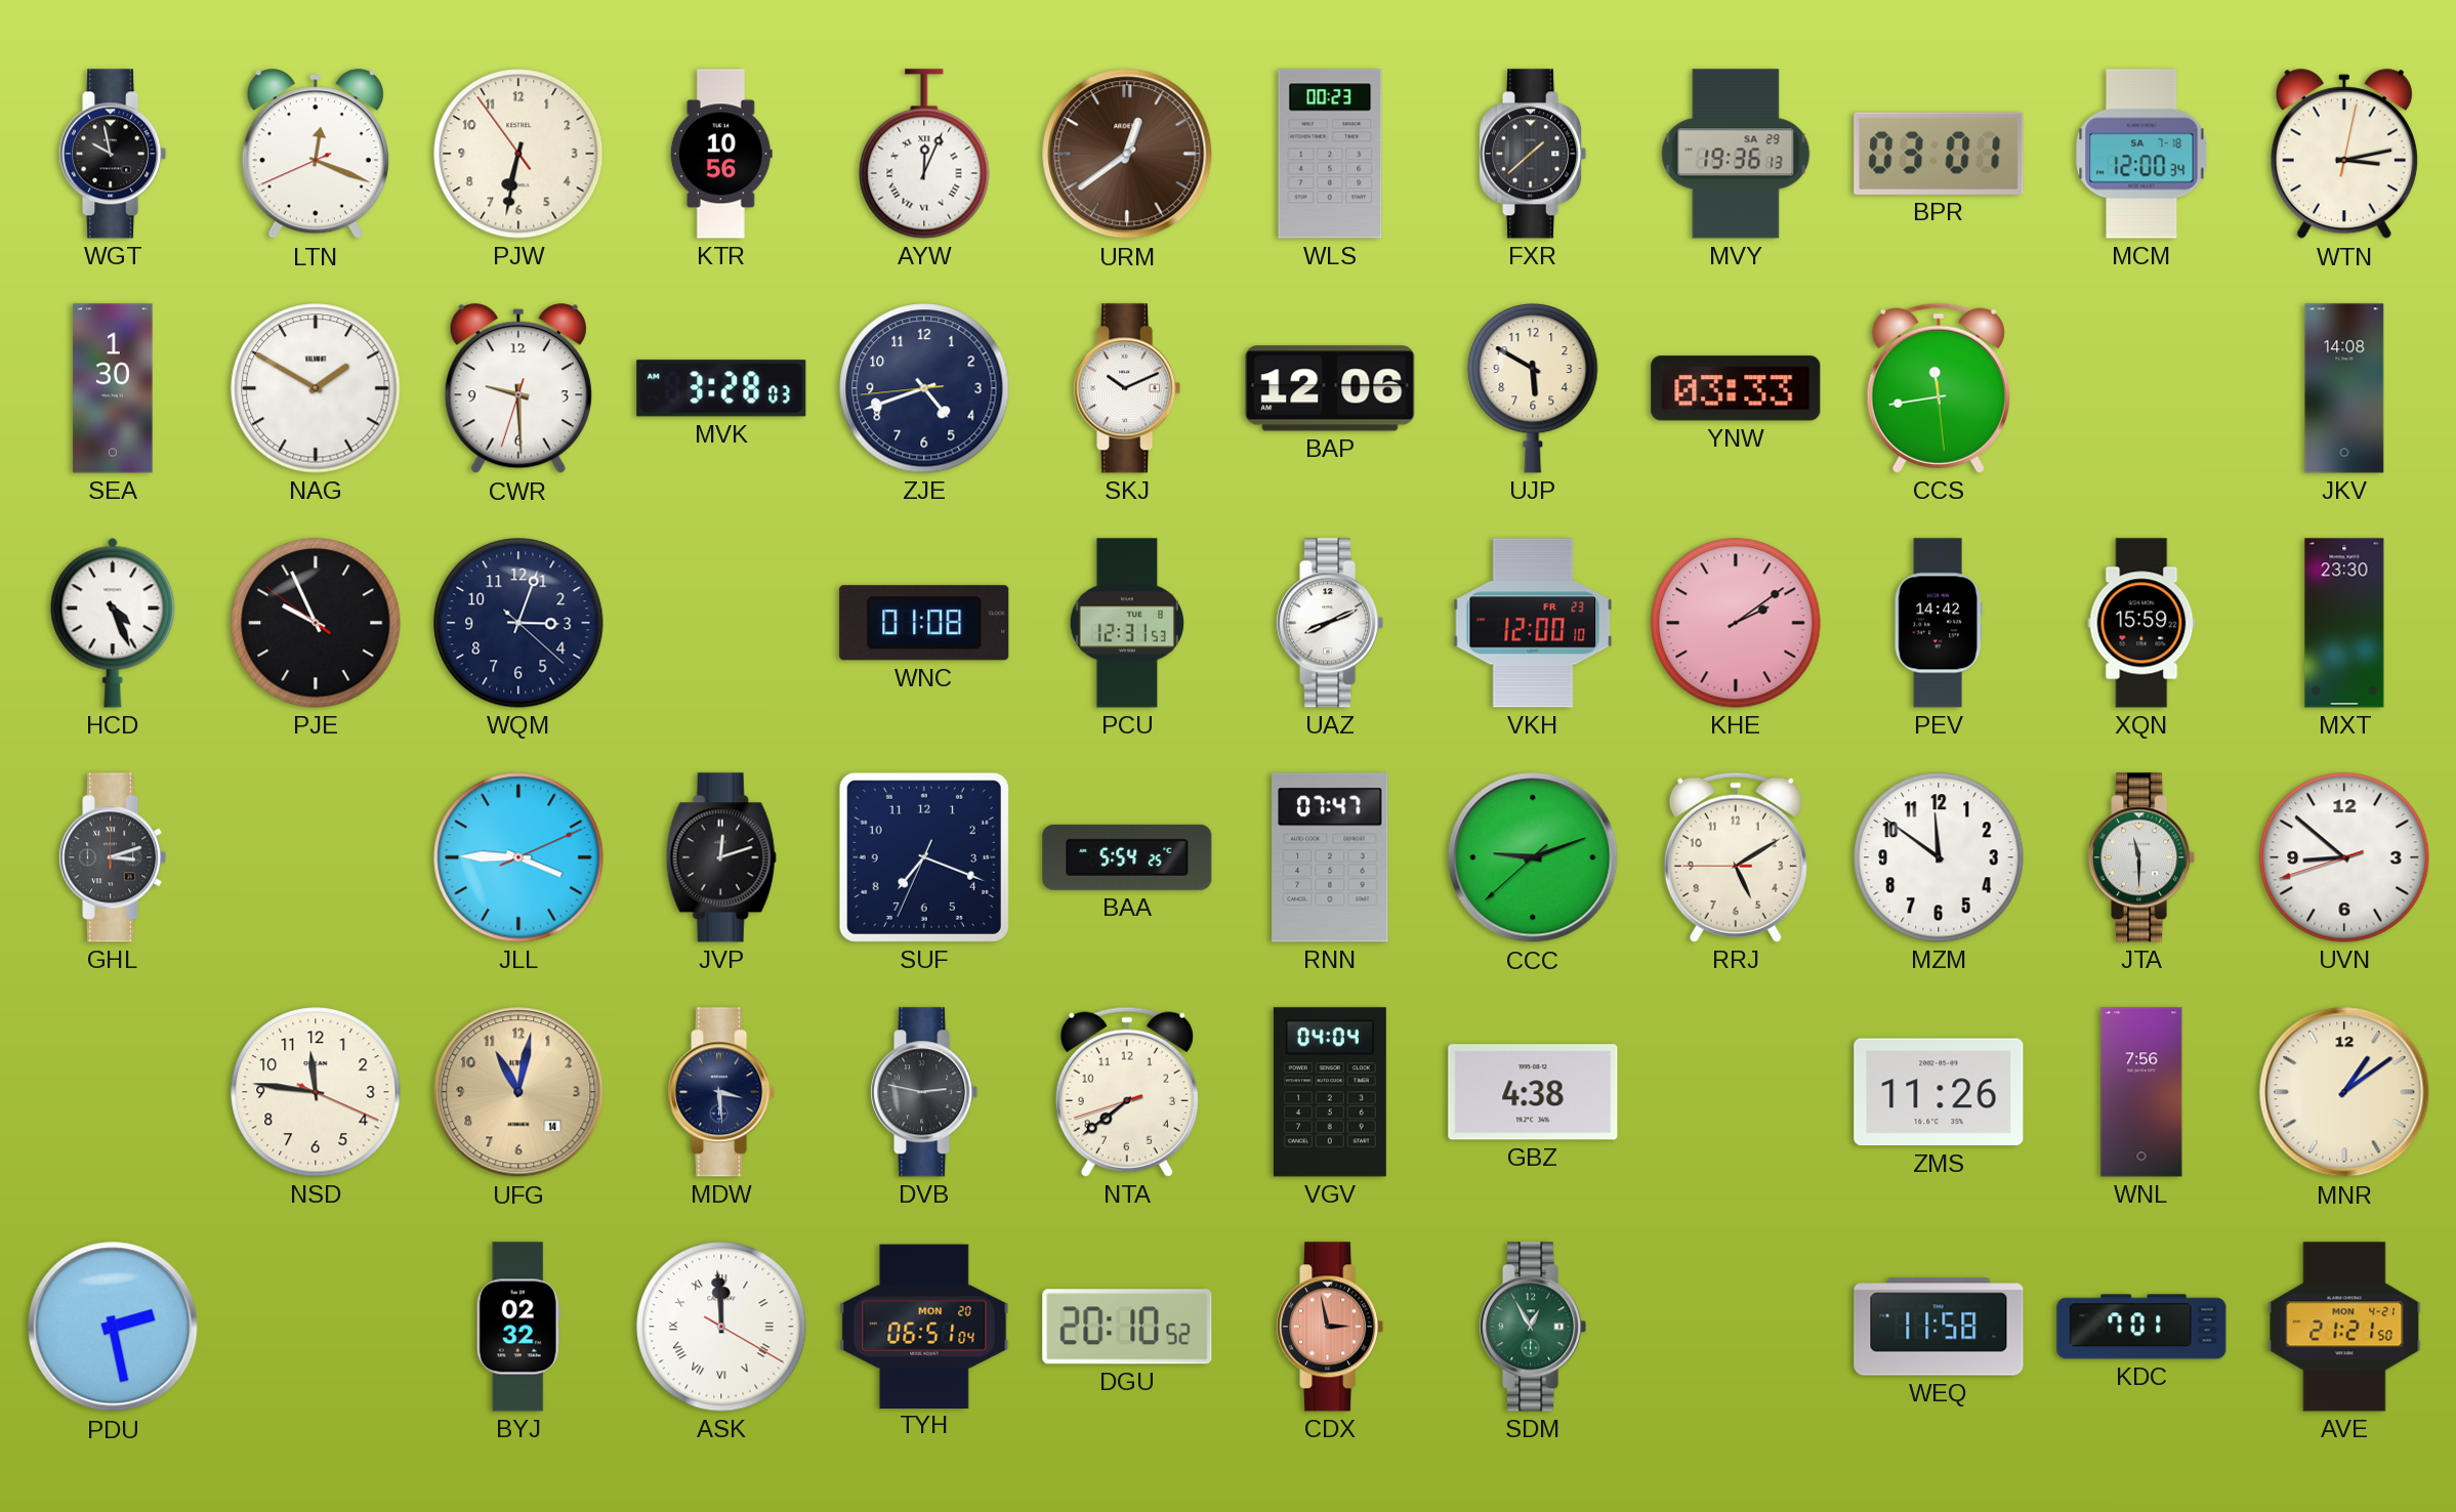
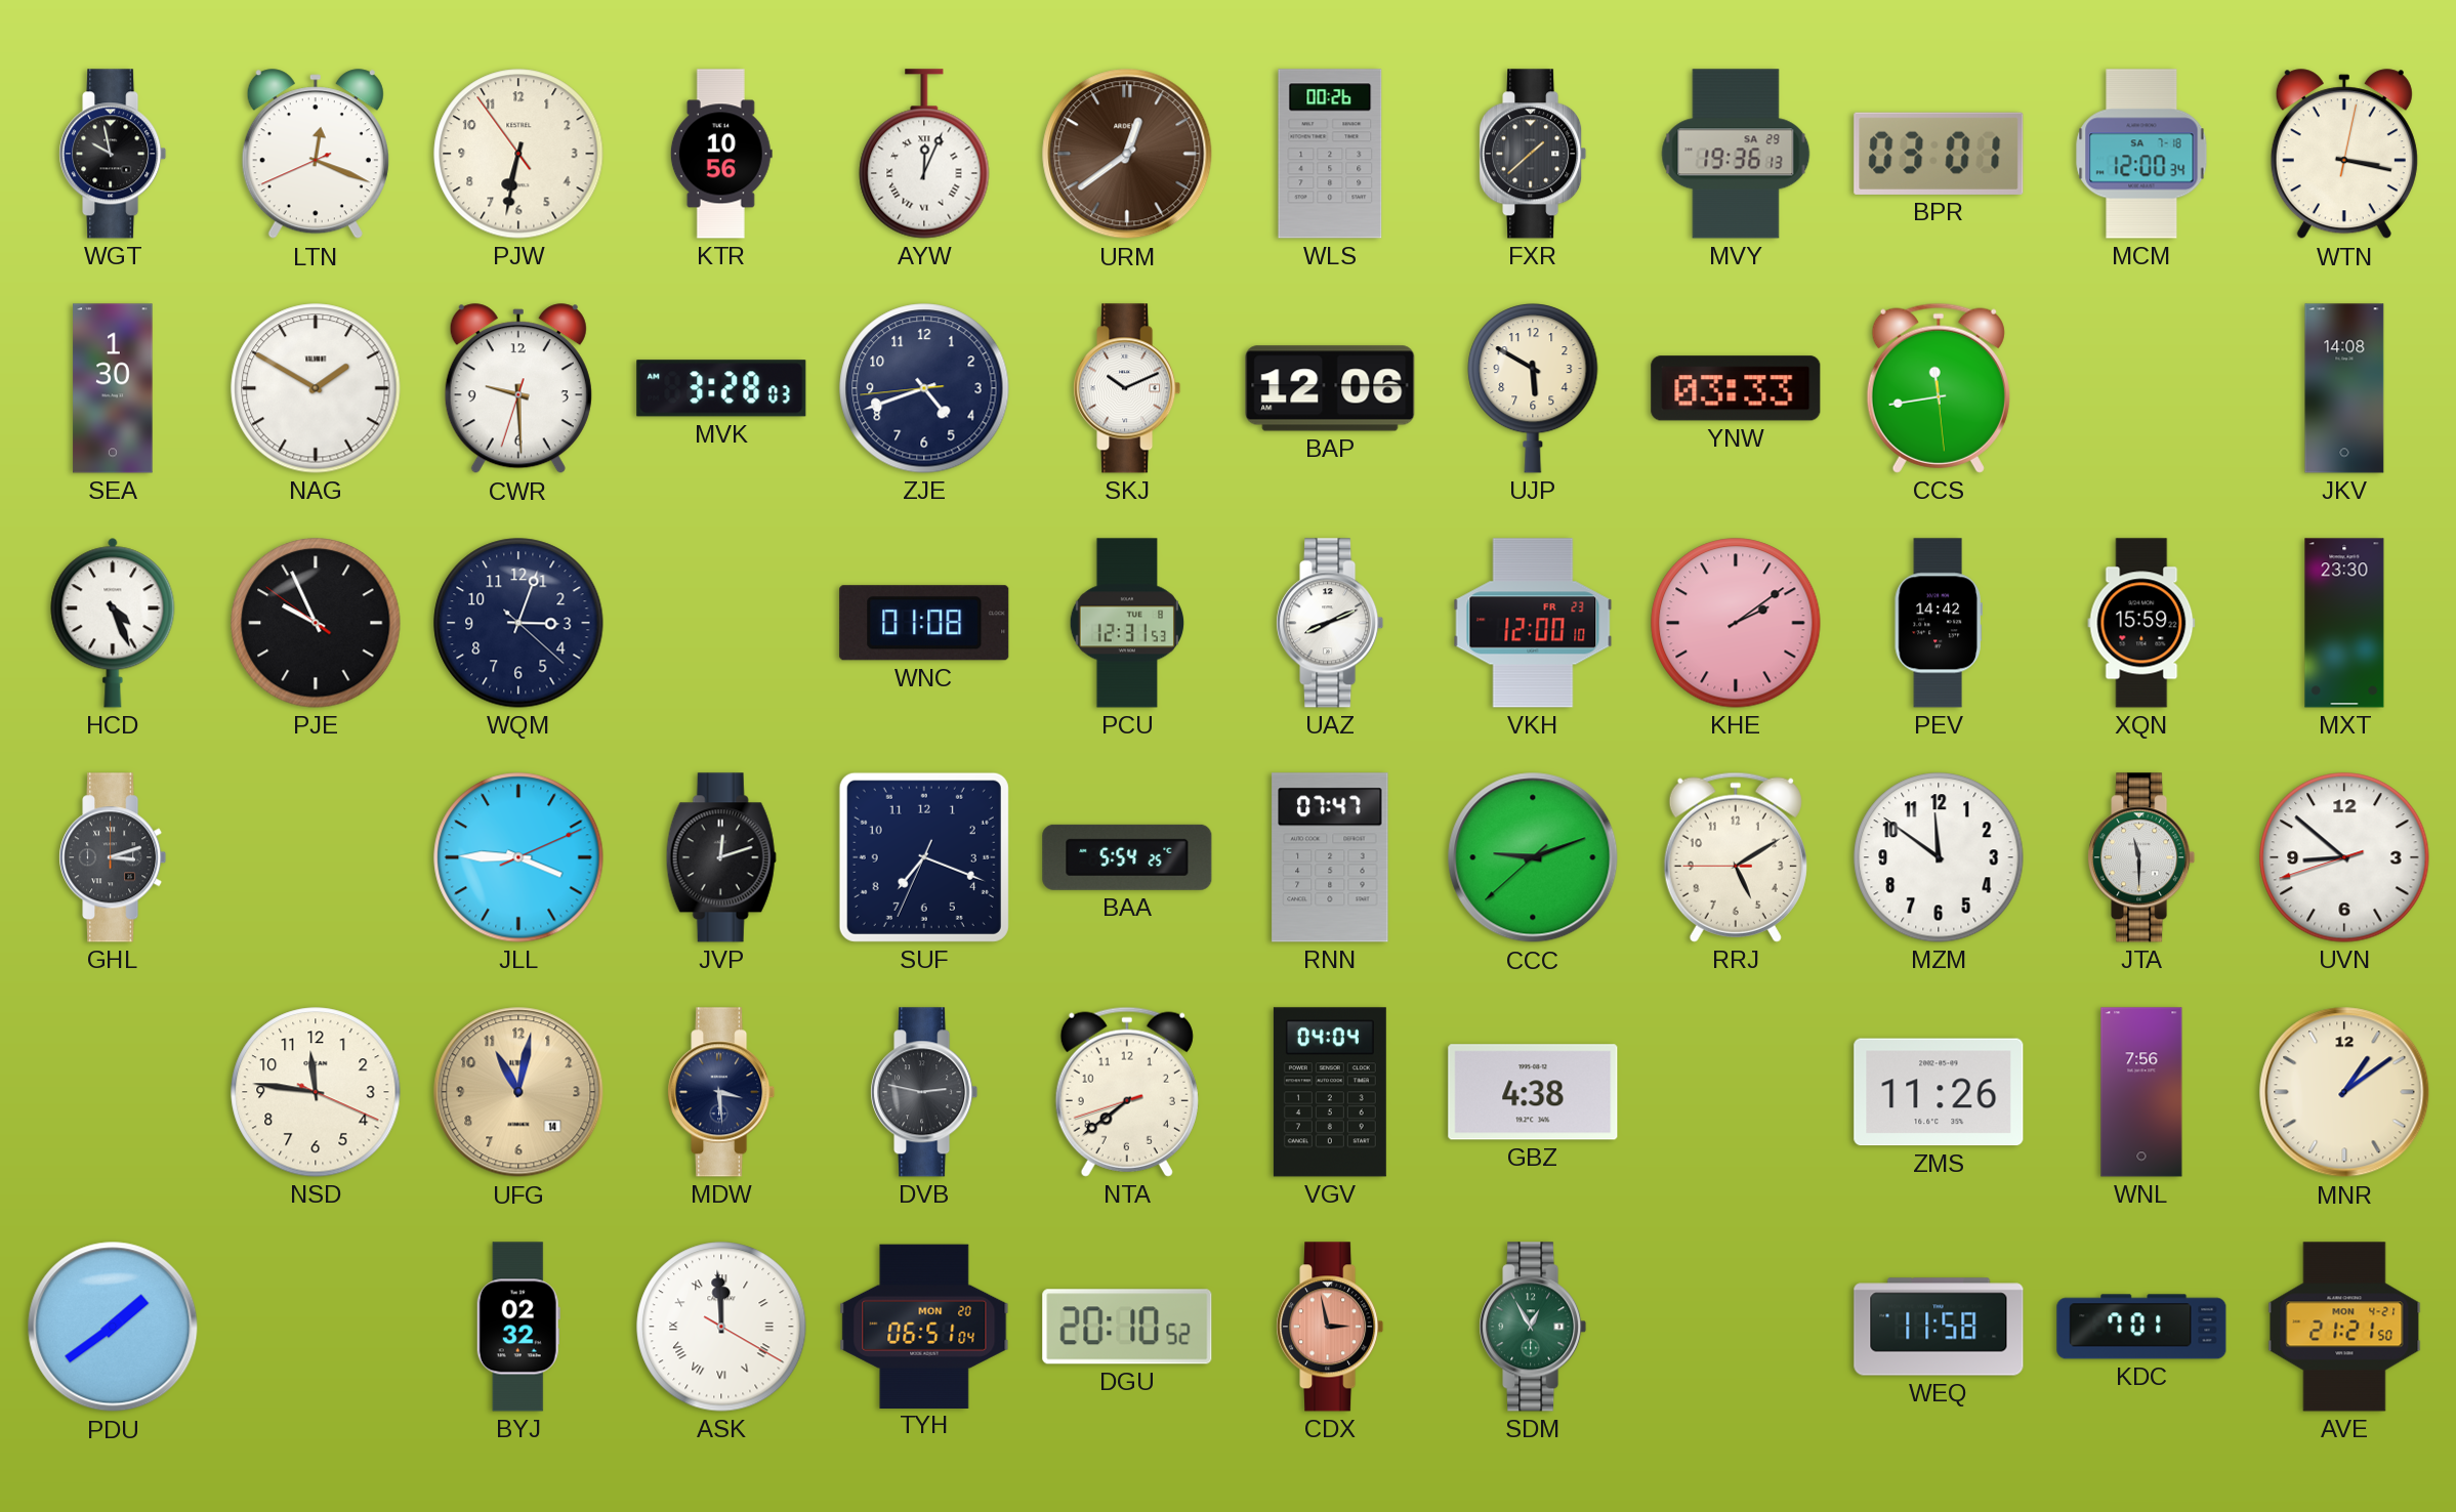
WLS: 00:23 -> 00:26
WTN: 3:13 -> 3:17
PDU: 2:28 -> 1:39
